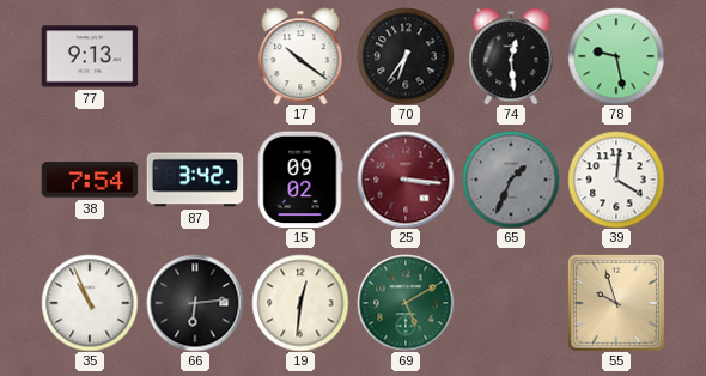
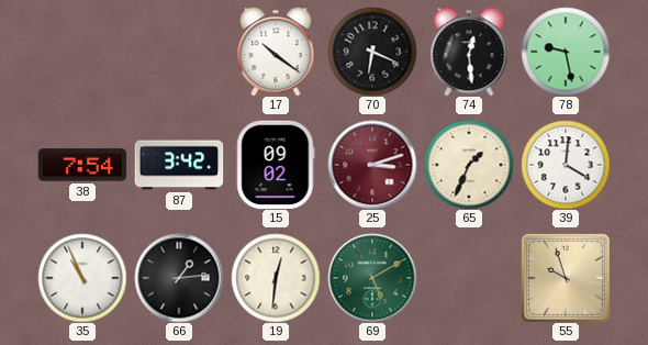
77: 9:13 -> none
70: 6:36 -> 6:19
25: 3:16 -> 3:12
65 dial: grey -> cream
66: 6:14 -> 1:14
